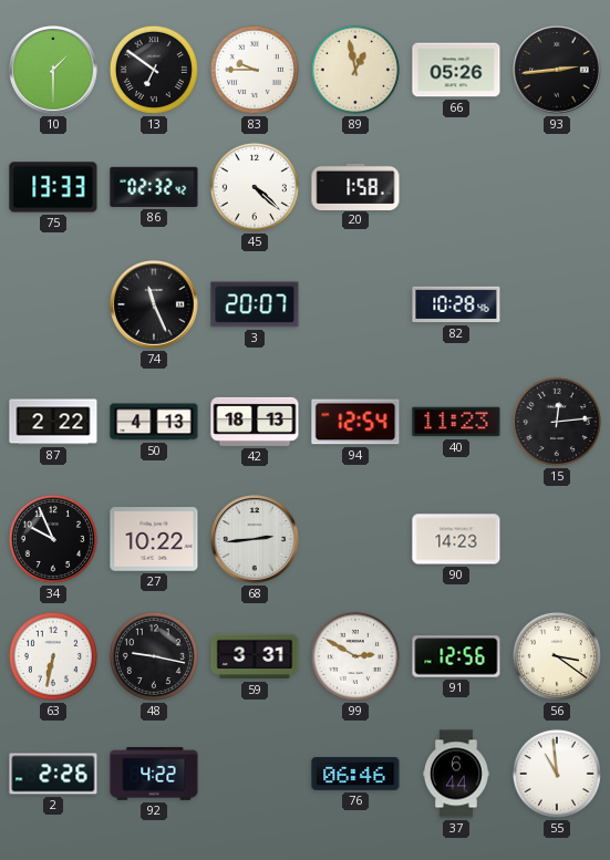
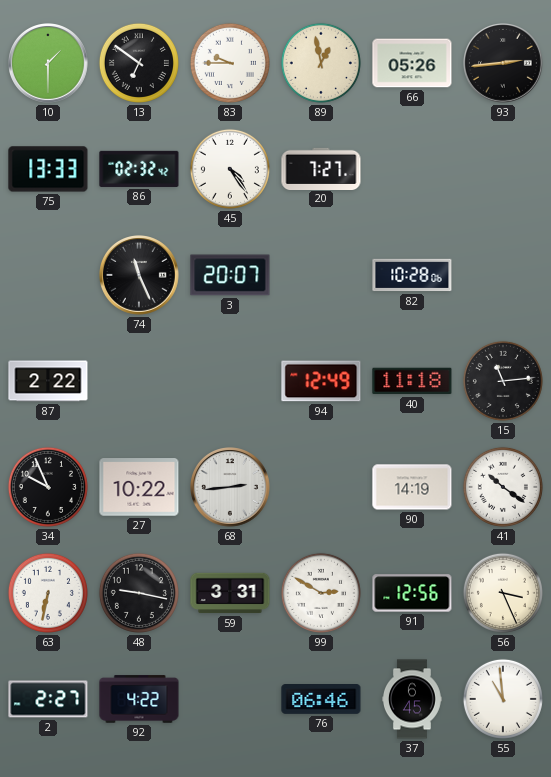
45: 4:22 -> 4:24
20: 1:58 -> 7:27
82: 10:28:46 -> 10:28:06
50: 4:13 -> none
42: 18:13 -> none
94: 12:54 -> 12:49
40: 11:23 -> 11:18
15: 12:14 -> 11:14
90: 14:23 -> 14:19
41: none -> 10:21
56: 3:21 -> 3:26
2: 2:26 -> 2:27
37: 6:44 -> 6:45
